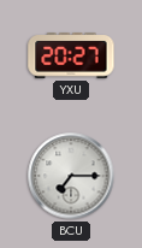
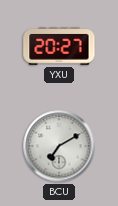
BCU: 7:15 -> 7:10
